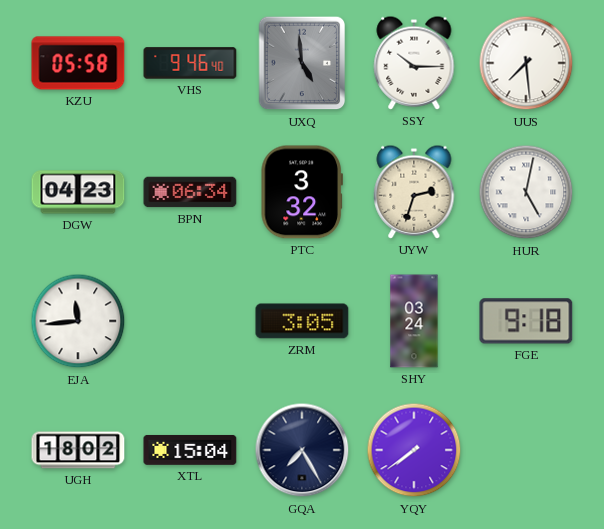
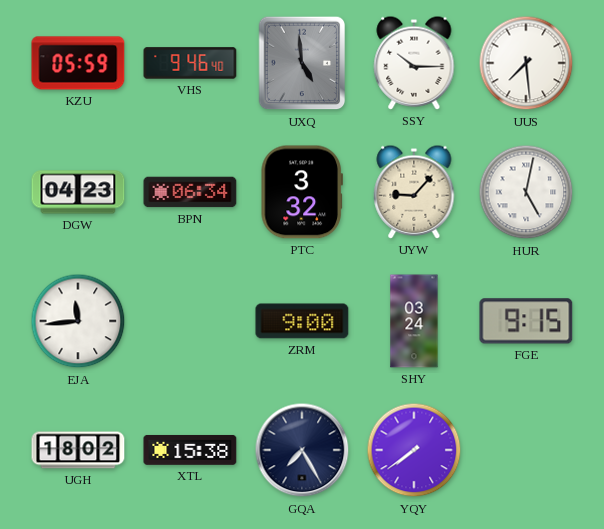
KZU: 05:58 -> 05:59
UYW: 2:33 -> 9:07
ZRM: 3:05 -> 9:00
FGE: 9:18 -> 9:15
XTL: 15:04 -> 15:38
